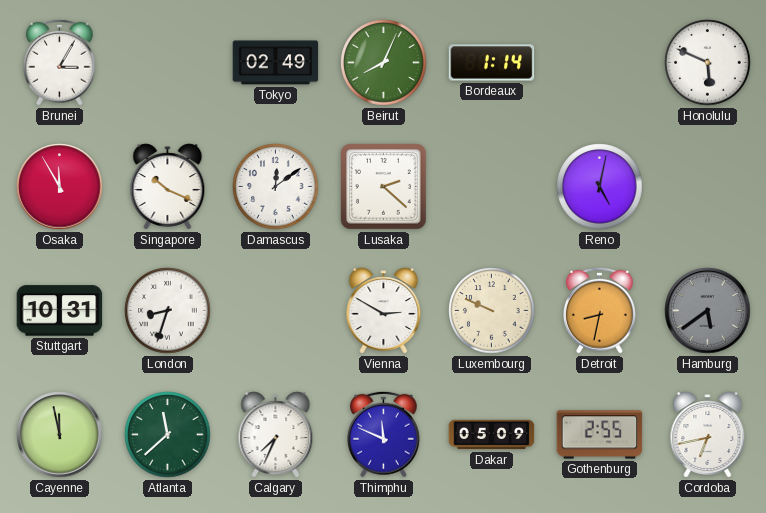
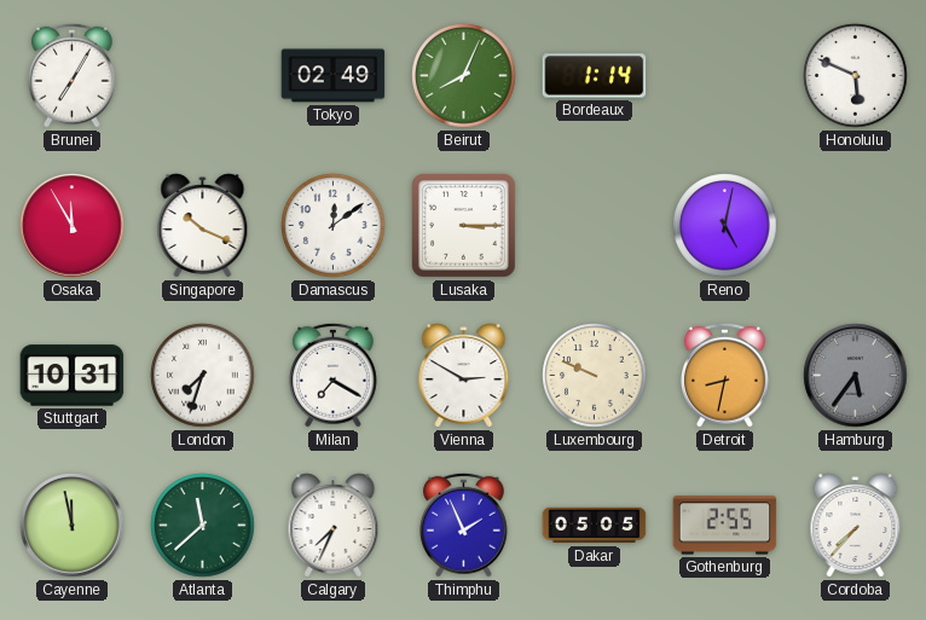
Brunei: 3:05 -> 7:05
Lusaka: 2:22 -> 3:15
London: 8:33 -> 7:33
Milan: none -> 7:20
Hamburg: 5:39 -> 5:36
Thimphu: 11:49 -> 1:56
Dakar: 05:09 -> 05:05
Cordoba: 6:43 -> 7:37
